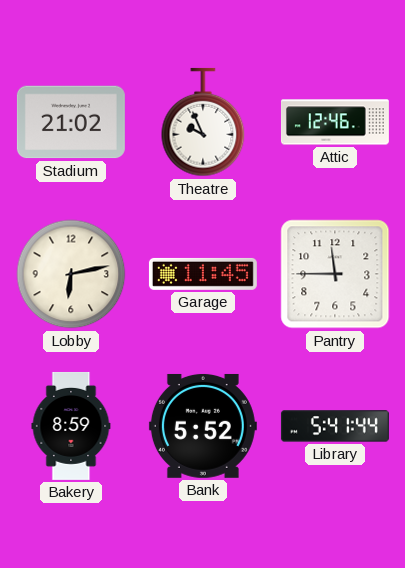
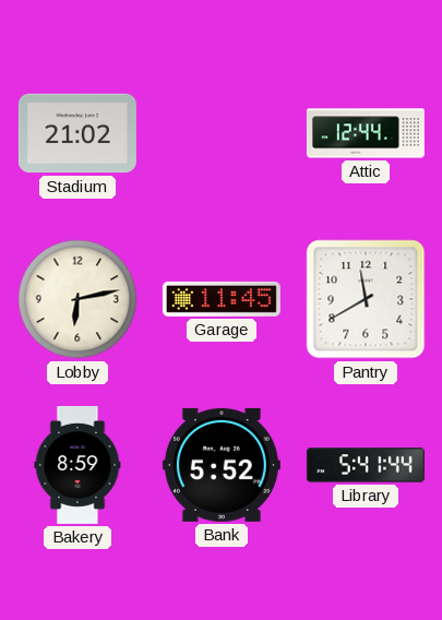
Theatre: 9:56 -> none
Attic: 12:46 -> 12:44
Pantry: 11:45 -> 11:40
